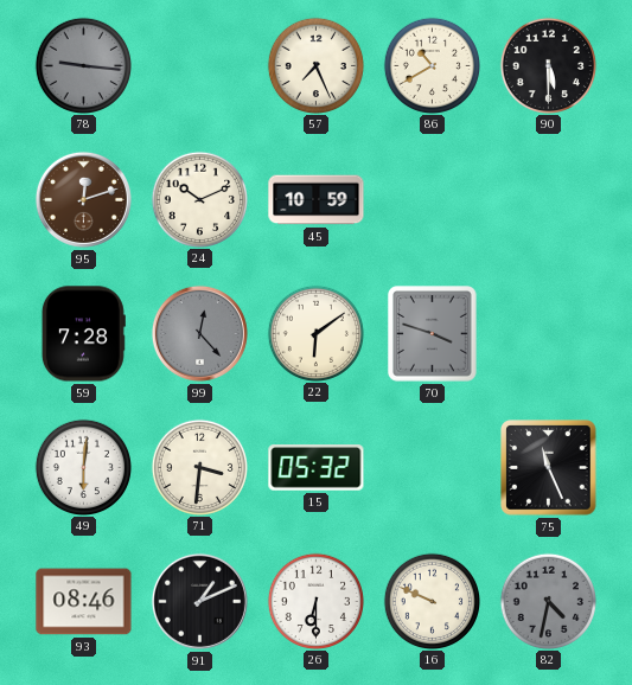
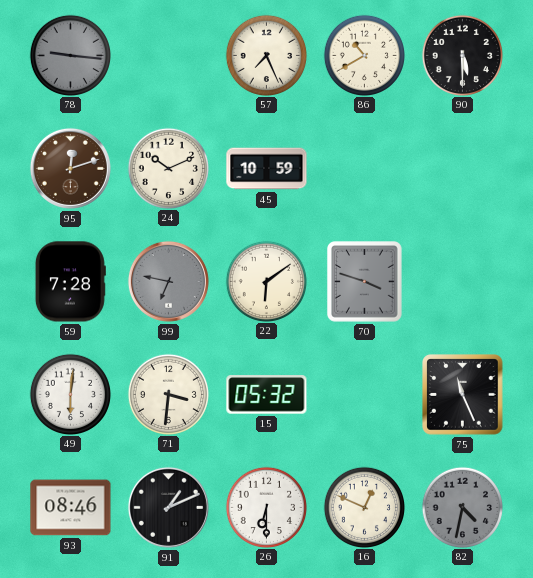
99: 12:23 -> 6:47
16: 9:49 -> 12:49
